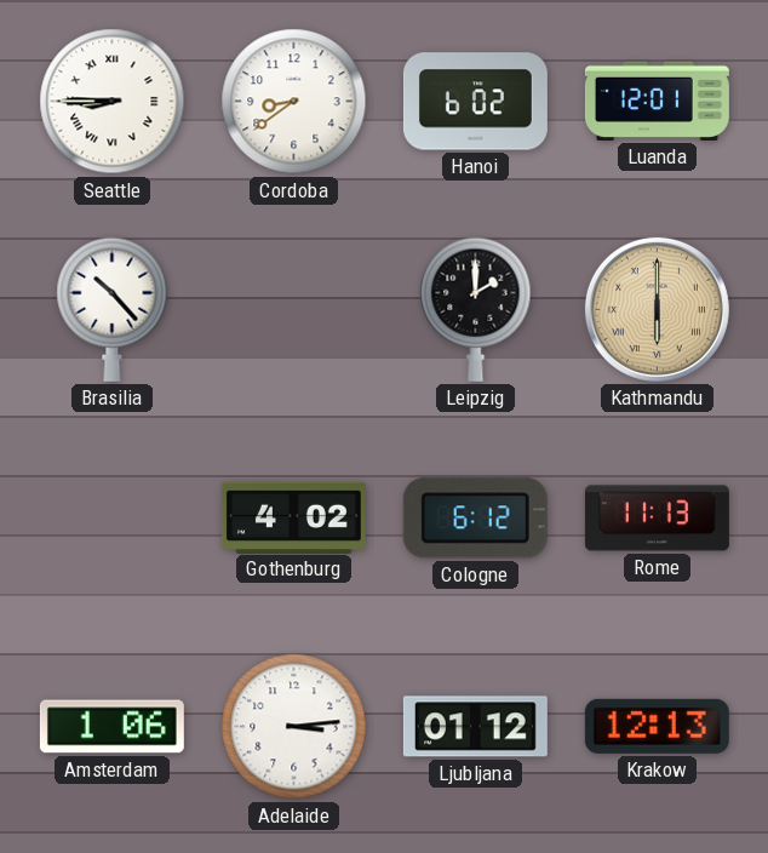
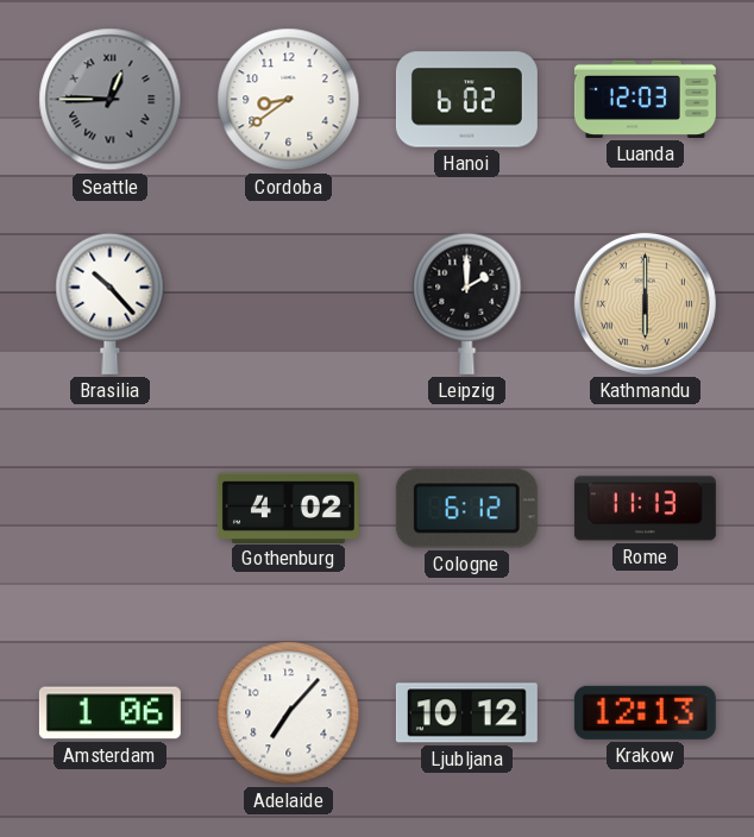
Seattle: 8:45 -> 12:45
Seattle dial: white -> grey
Luanda: 12:01 -> 12:03
Adelaide: 3:14 -> 7:07
Ljubljana: 01:12 -> 10:12
